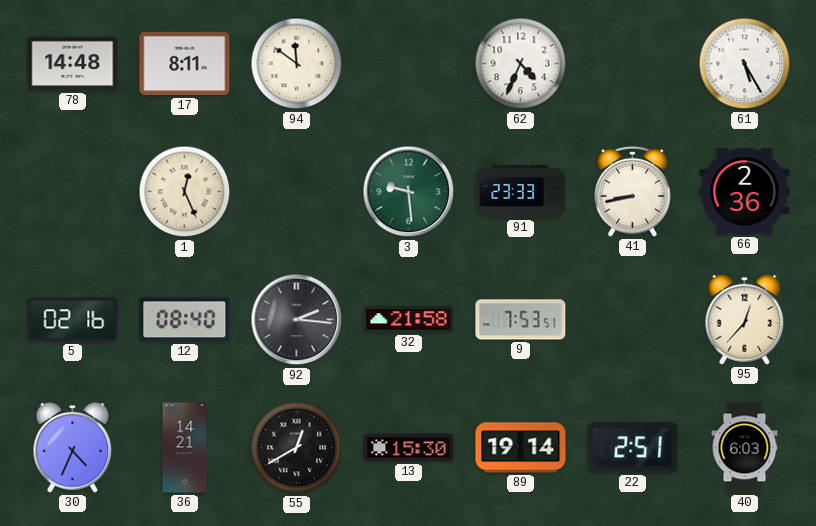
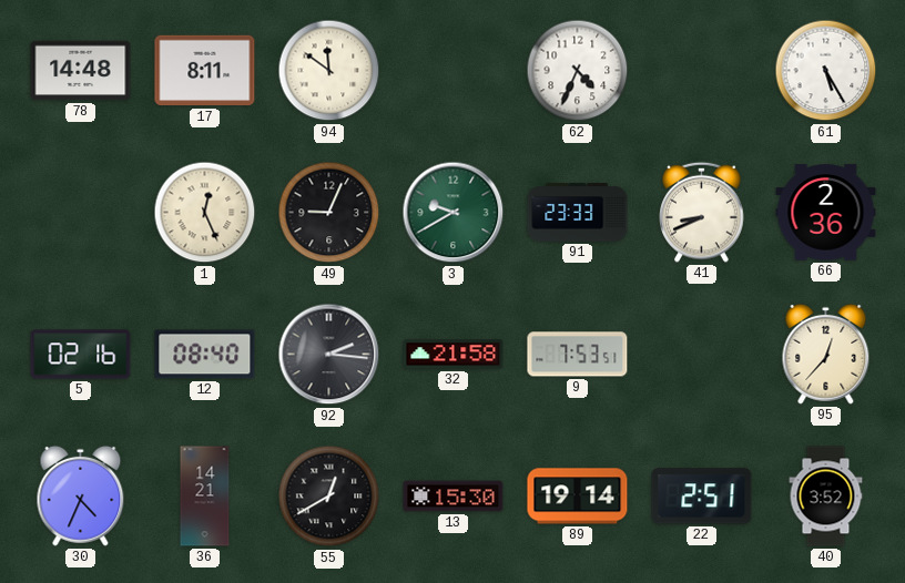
49: none -> 9:04
3: 9:29 -> 9:40
41: 8:43 -> 8:41
40: 6:03 -> 3:52
